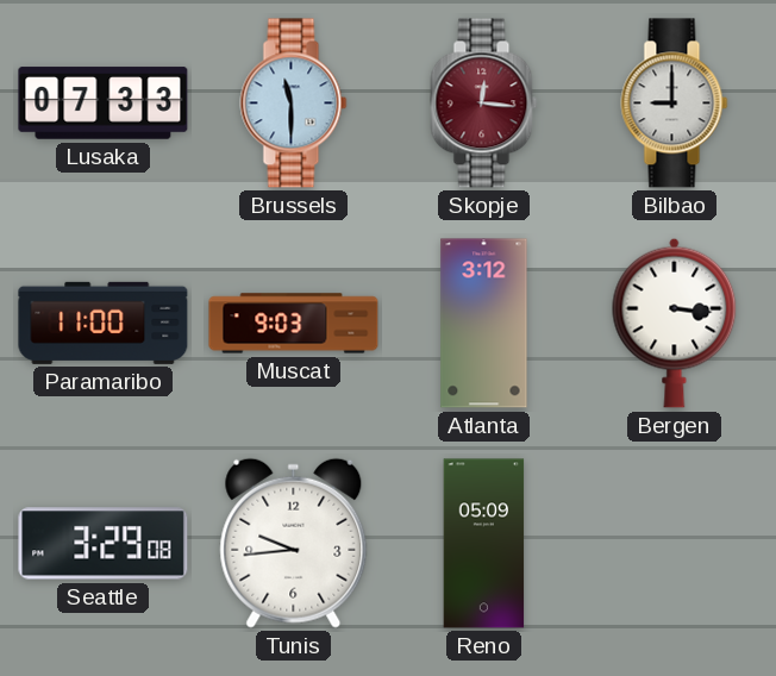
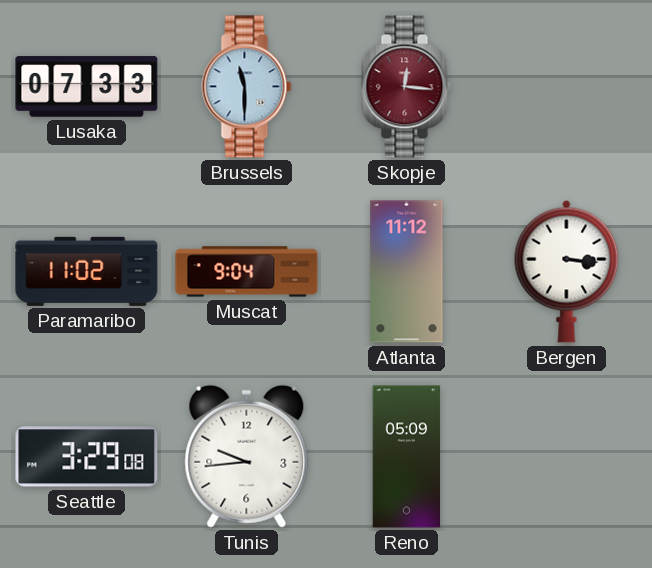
Bilbao: 9:00 -> none
Paramaribo: 11:00 -> 11:02
Muscat: 9:03 -> 9:04
Atlanta: 3:12 -> 11:12
